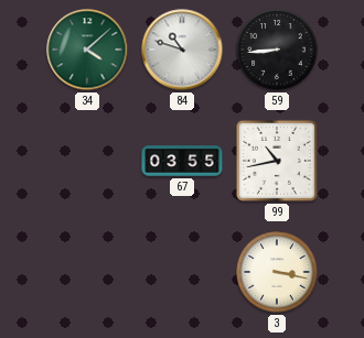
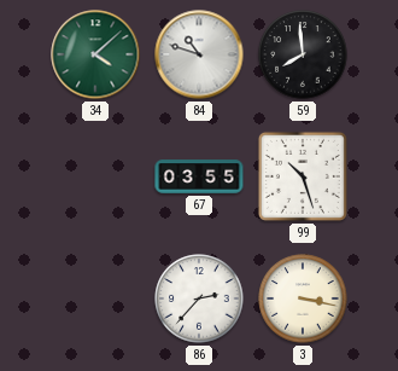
59: 8:44 -> 7:59
99: 10:43 -> 10:27
86: none -> 2:37
